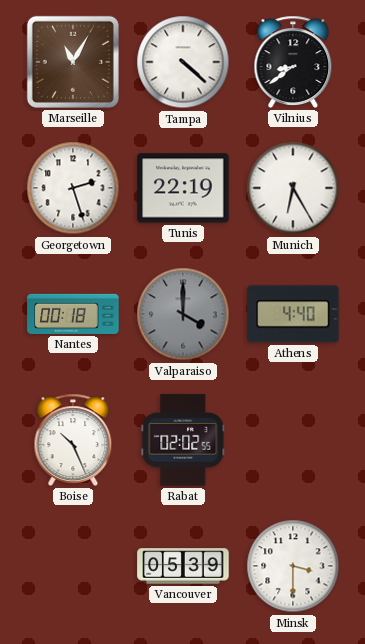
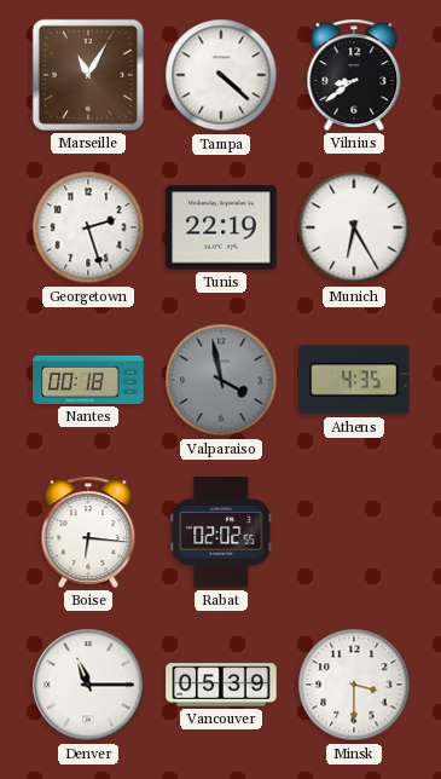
Valparaiso: 4:00 -> 3:58
Athens: 4:40 -> 4:35
Boise: 10:26 -> 6:16
Denver: none -> 11:15
